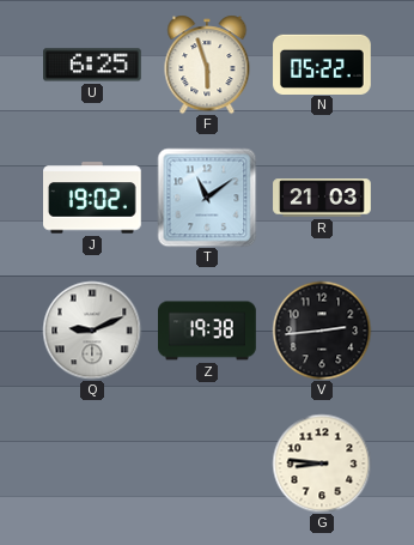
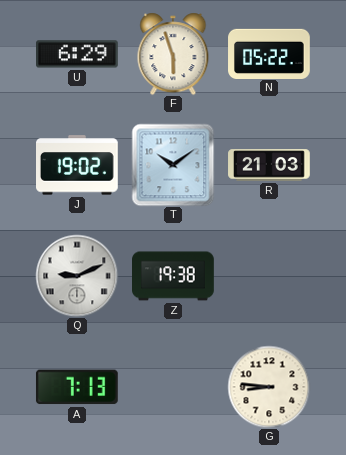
U: 6:25 -> 6:29
T: 11:09 -> 10:09
V: 2:44 -> none
A: none -> 7:13
